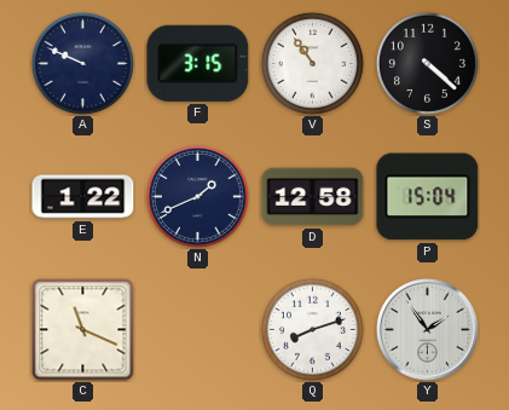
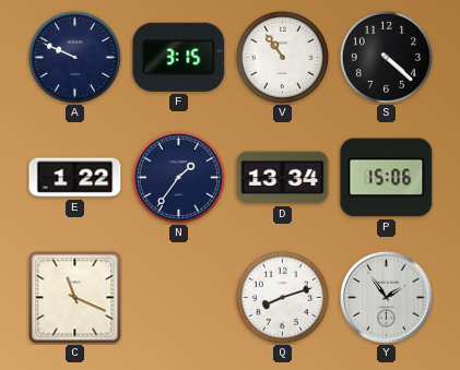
N: 1:41 -> 1:36
D: 12:58 -> 13:34
P: 15:04 -> 15:06
